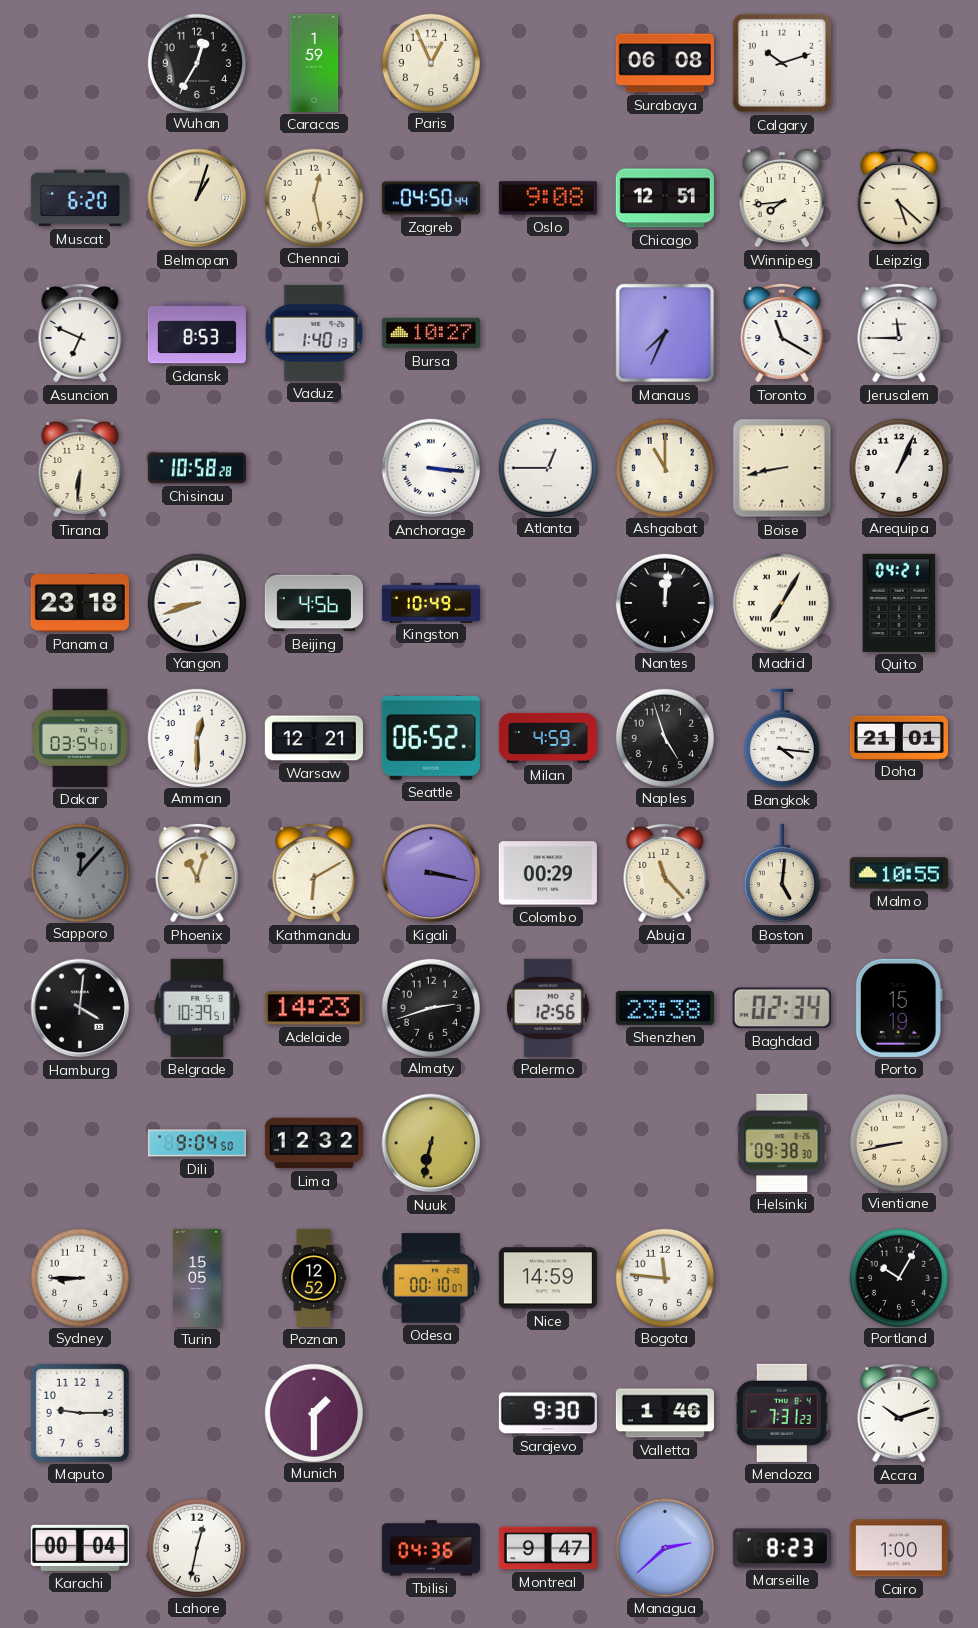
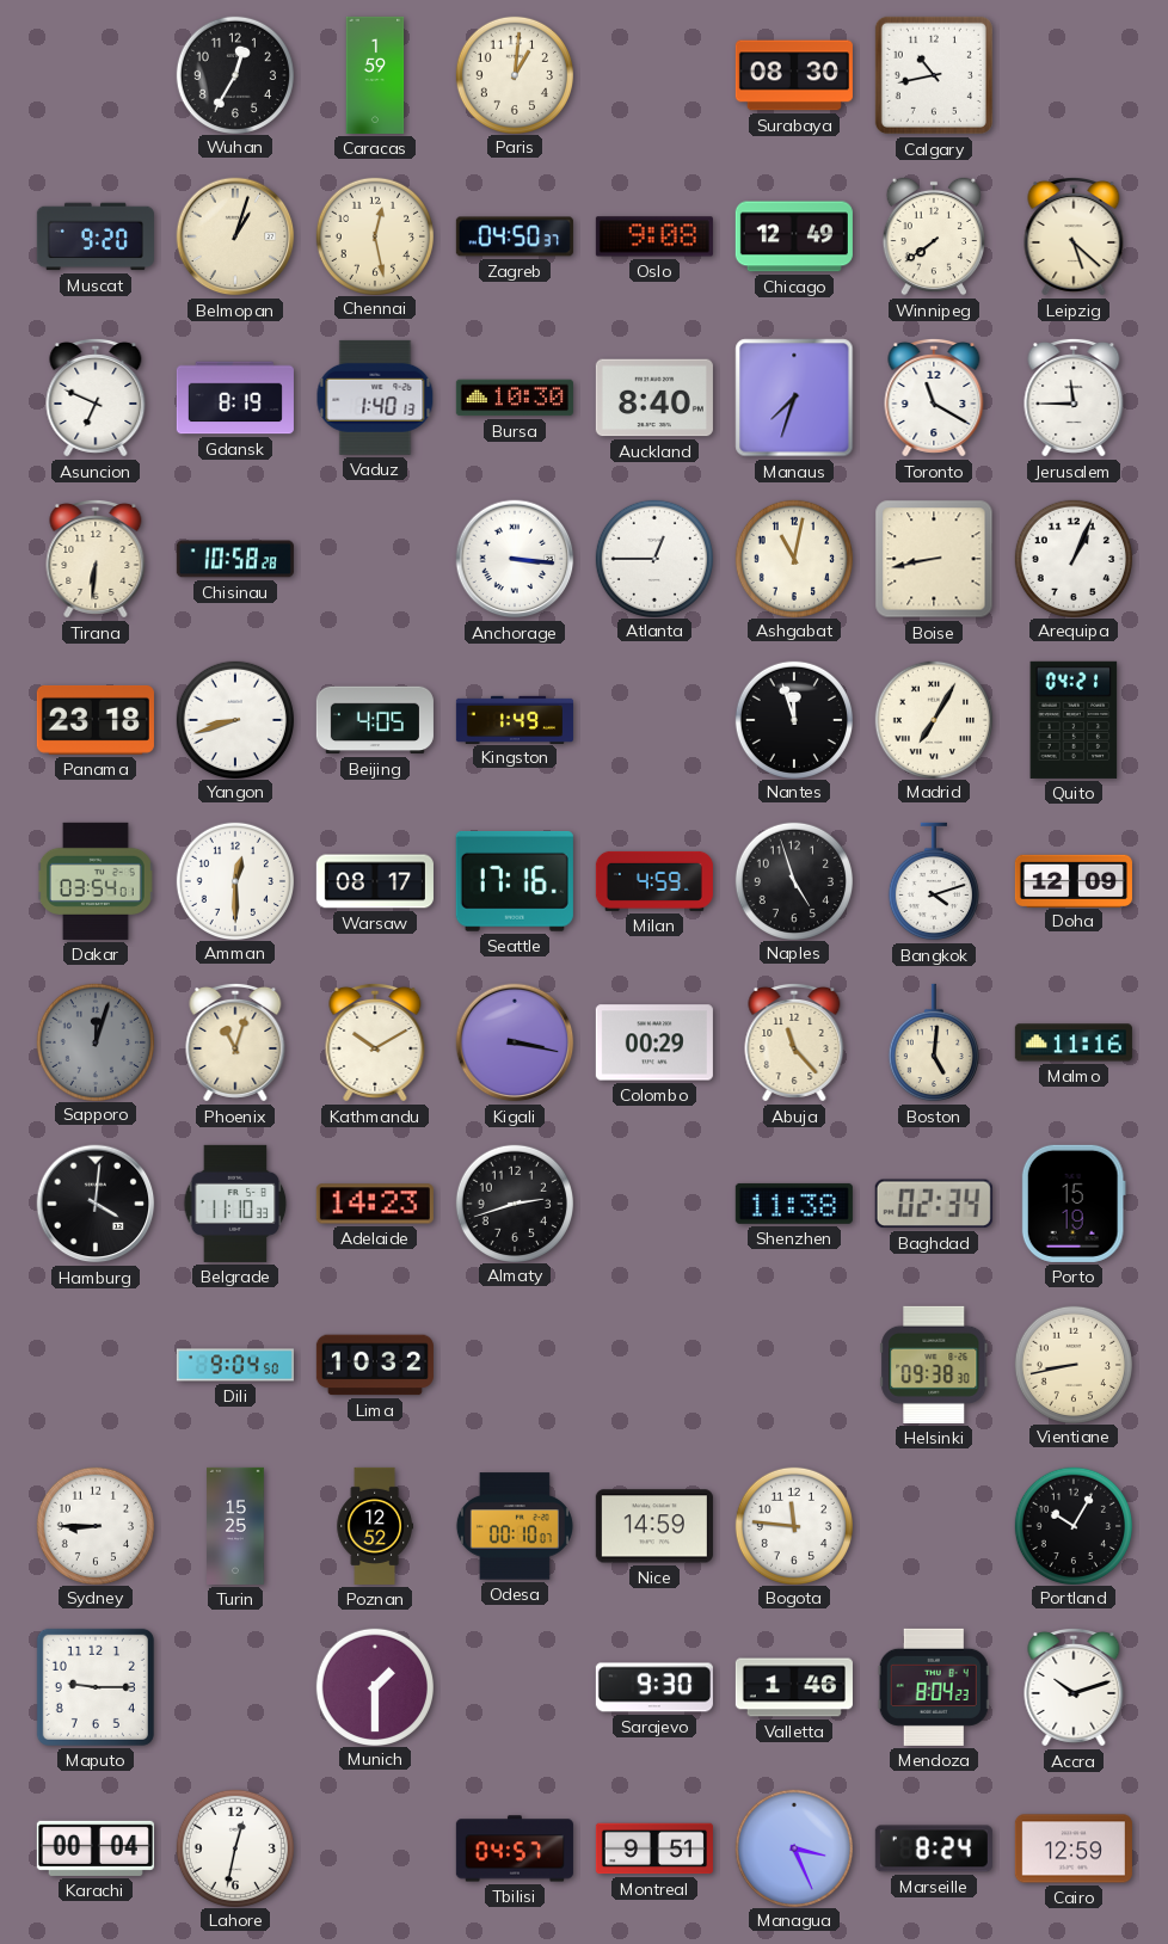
Paris: 12:56 -> 1:01
Surabaya: 06:08 -> 08:30
Calgary: 10:12 -> 10:43
Muscat: 6:20 -> 9:20
Zagreb: 04:50:44 -> 04:50:37
Chicago: 12:51 -> 12:49
Winnipeg: 7:44 -> 7:39
Gdansk: 8:53 -> 8:19
Bursa: 10:27 -> 10:30
Auckland: none -> 8:40
Manaus: 7:34 -> 7:33
Ashgabat: 11:00 -> 11:02
Beijing: 4:56 -> 4:05
Kingston: 10:49 -> 1:49
Nantes: 12:01 -> 11:57
Warsaw: 12:21 -> 08:17
Seattle: 06:52 -> 17:16
Bangkok: 4:16 -> 4:12
Doha: 21:01 -> 12:09
Sapporo: 12:07 -> 12:03
Kathmandu: 6:10 -> 10:10
Malmo: 10:55 -> 11:16
Belgrade: 10:39 -> 11:10
Palermo: 12:56 -> none
Shenzhen: 23:38 -> 11:38
Lima: 12:32 -> 10:32
Nuuk: 6:32 -> none
Turin: 15:05 -> 15:25
Mendoza: 7:31 -> 8:04
Tbilisi: 04:36 -> 04:57
Montreal: 9:47 -> 9:51
Managua: 2:38 -> 3:26
Marseille: 8:23 -> 8:24
Cairo: 1:00 -> 12:59
